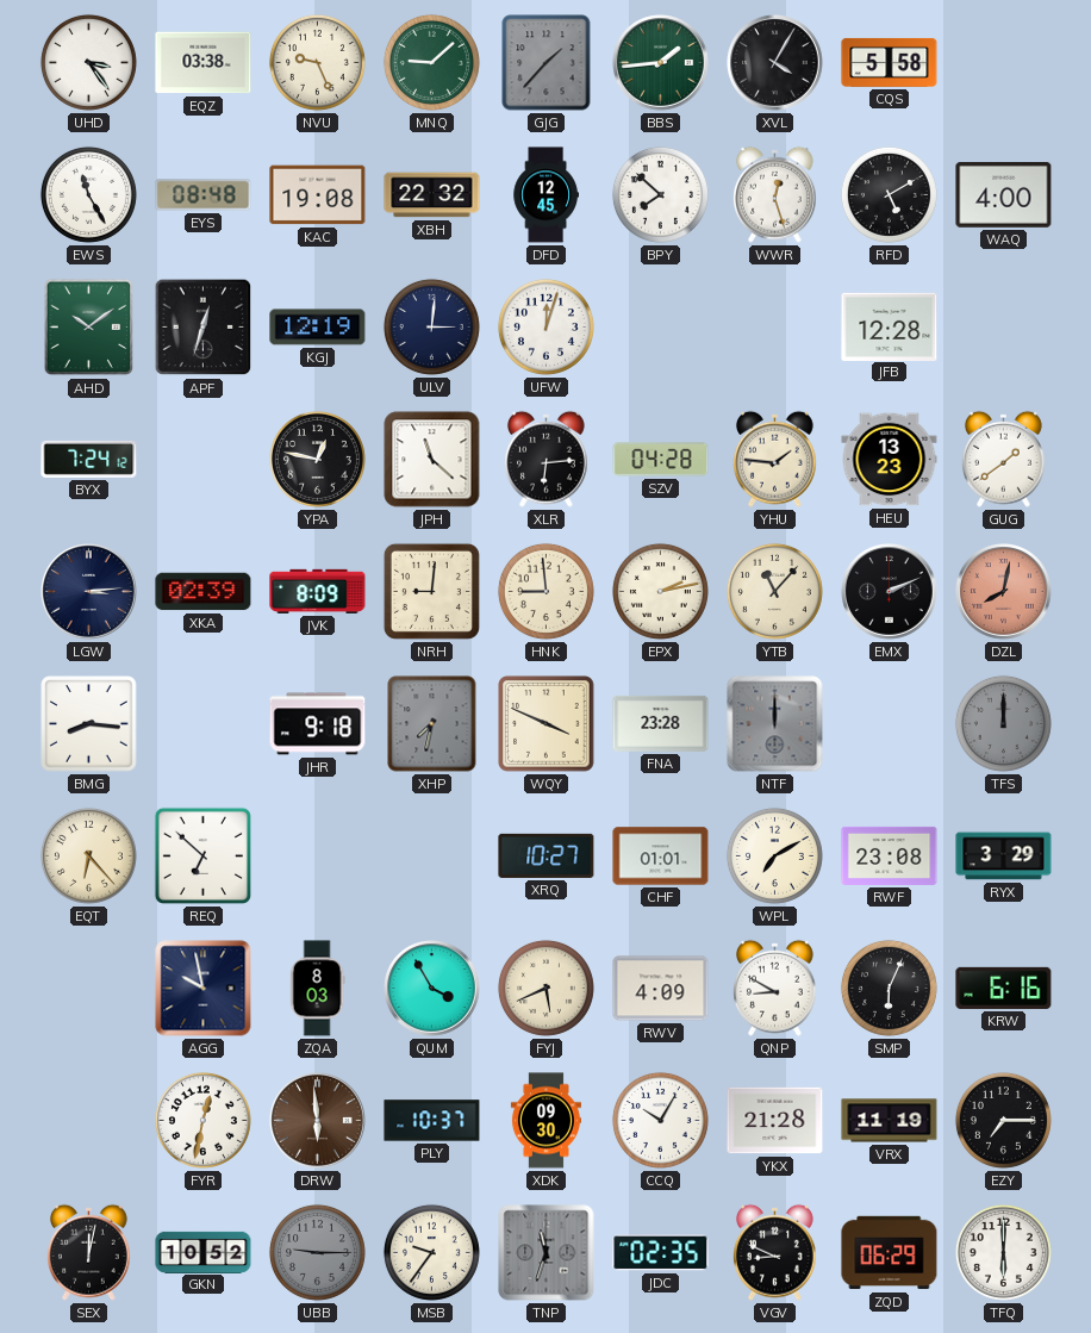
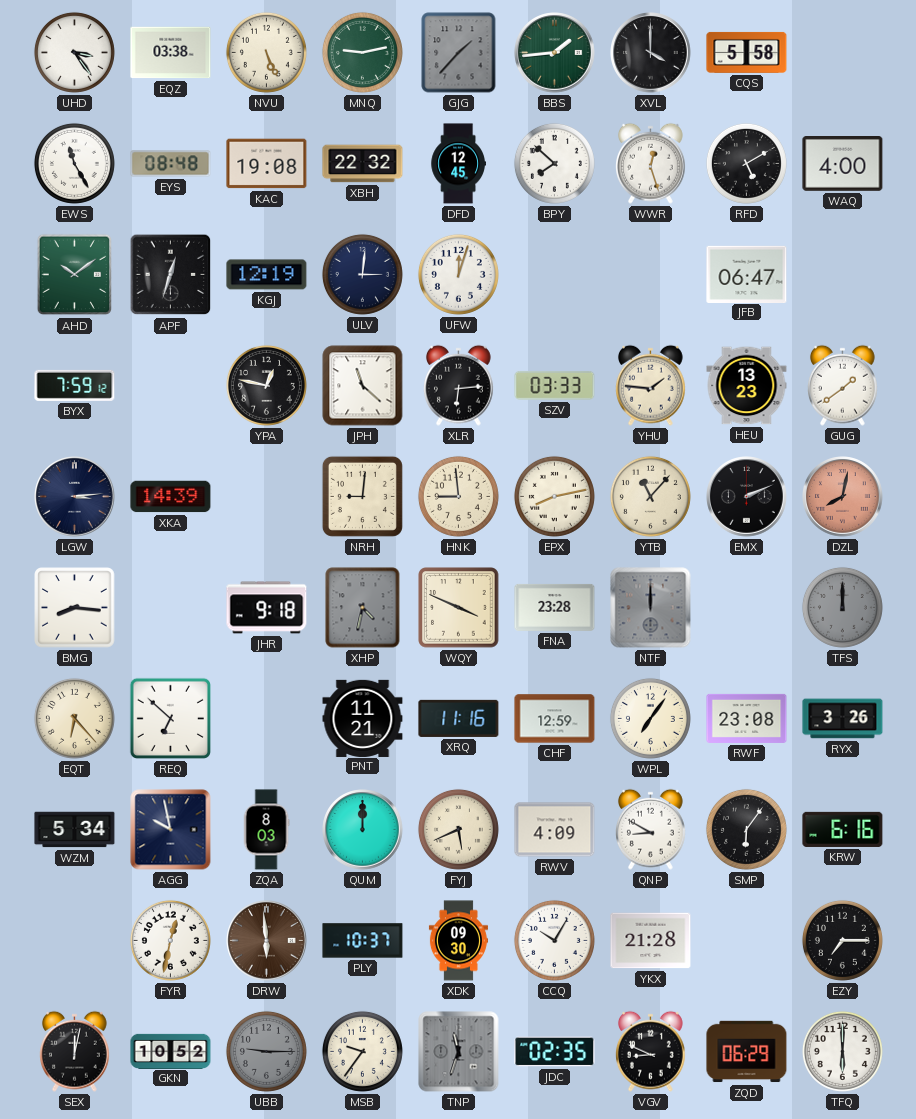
NVU: 9:26 -> 5:26
MNQ: 9:08 -> 9:13
XVL: 4:05 -> 4:00
JFB: 12:28 -> 06:47
BYX: 7:24 -> 7:59
SZV: 04:28 -> 03:33
XKA: 02:39 -> 14:39
JVK: 8:09 -> none
EPX: 2:13 -> 8:13
XHP: 7:32 -> 4:32
PNT: none -> 11:21
XRQ: 10:27 -> 11:16
CHF: 01:01 -> 12:59
WPL: 7:10 -> 7:06
RYX: 3:29 -> 3:26
WZM: none -> 5:34
QUM: 3:55 -> 12:00
SMP: 6:04 -> 6:06
VRX: 11:19 -> none
